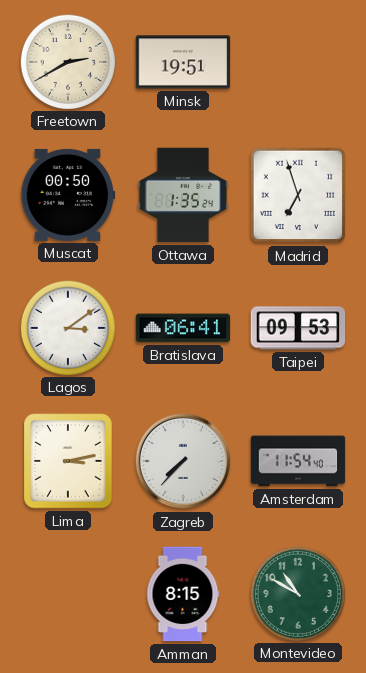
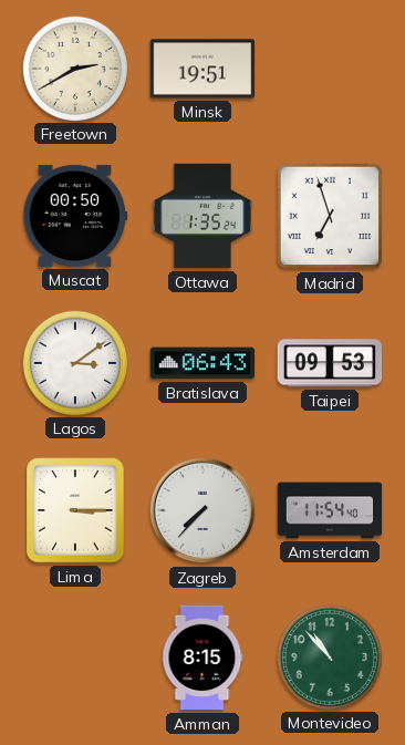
Bratislava: 06:41 -> 06:43
Lima: 3:13 -> 3:15
Montevideo: 10:50 -> 10:53
